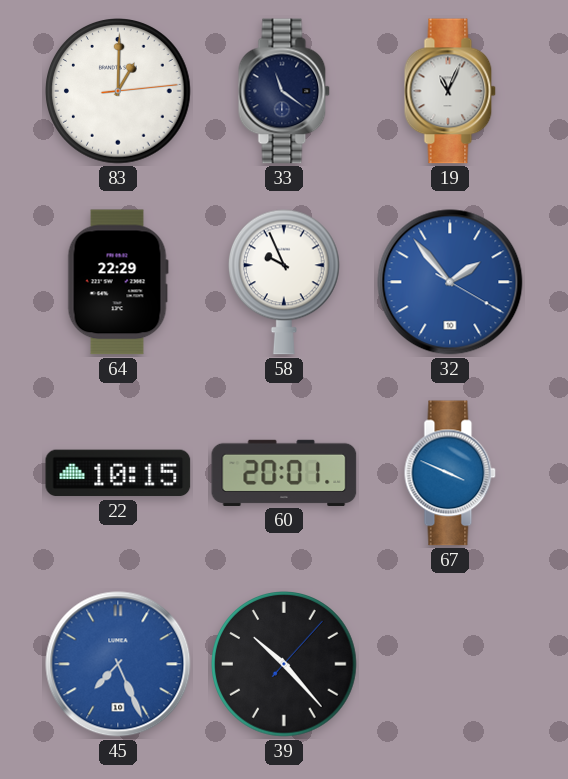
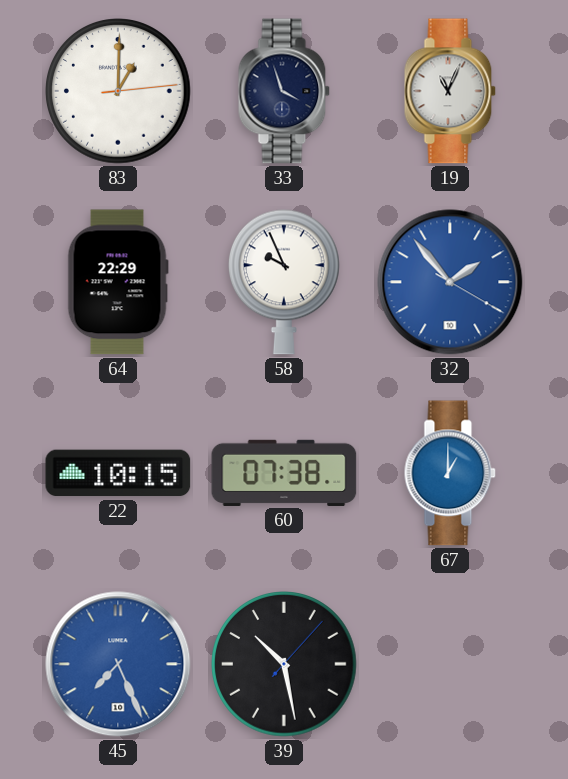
33: 11:21 -> 3:57
60: 20:01 -> 07:38
67: 3:49 -> 1:00
39: 10:23 -> 10:28
